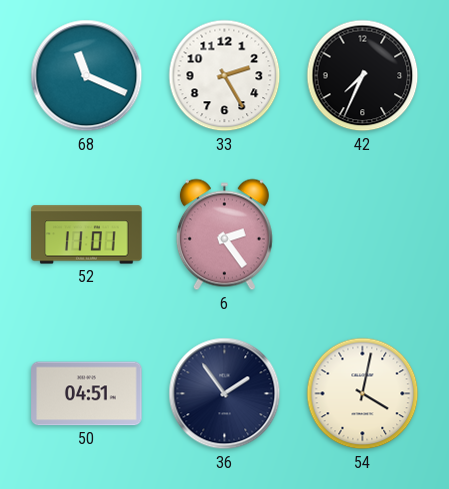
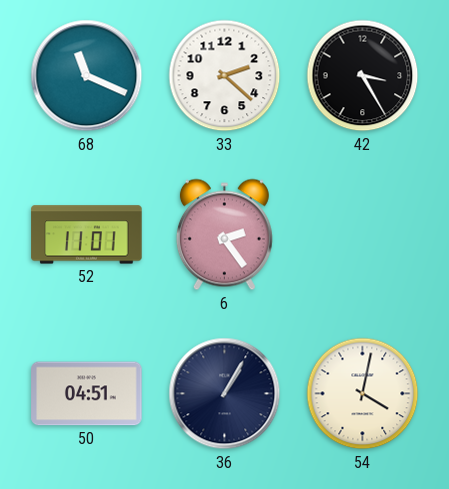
33: 2:25 -> 2:22
42: 7:34 -> 3:25
36: 1:54 -> 1:05
